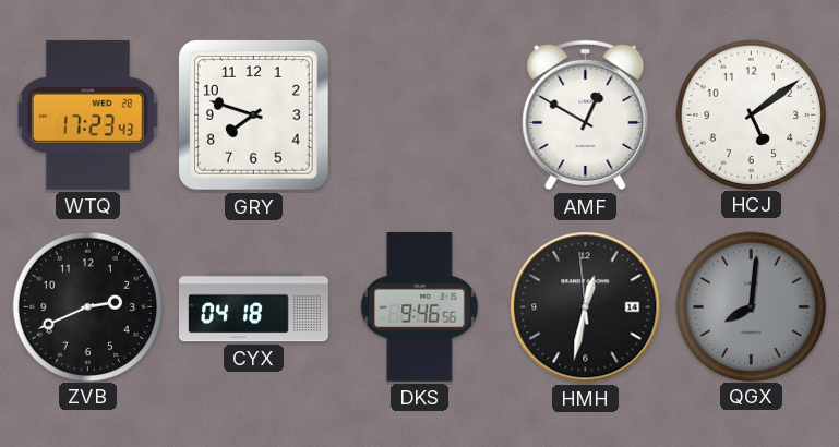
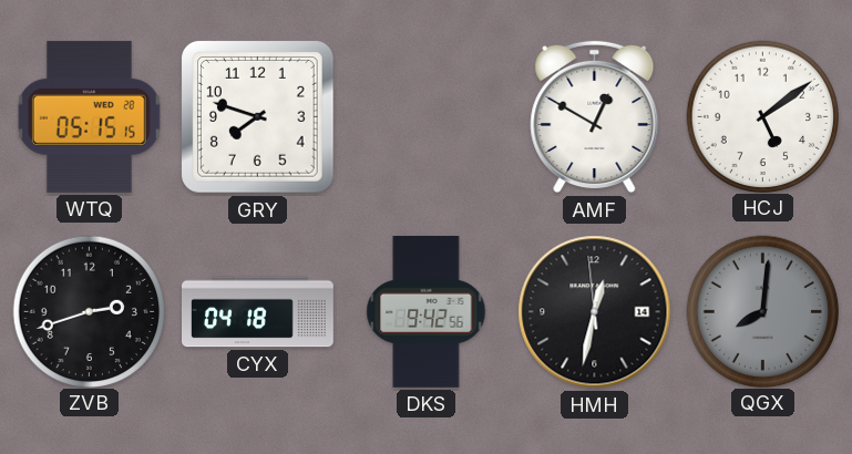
WTQ: 17:23 -> 05:15
ZVB: 2:41 -> 2:42
DKS: 9:46 -> 9:42
